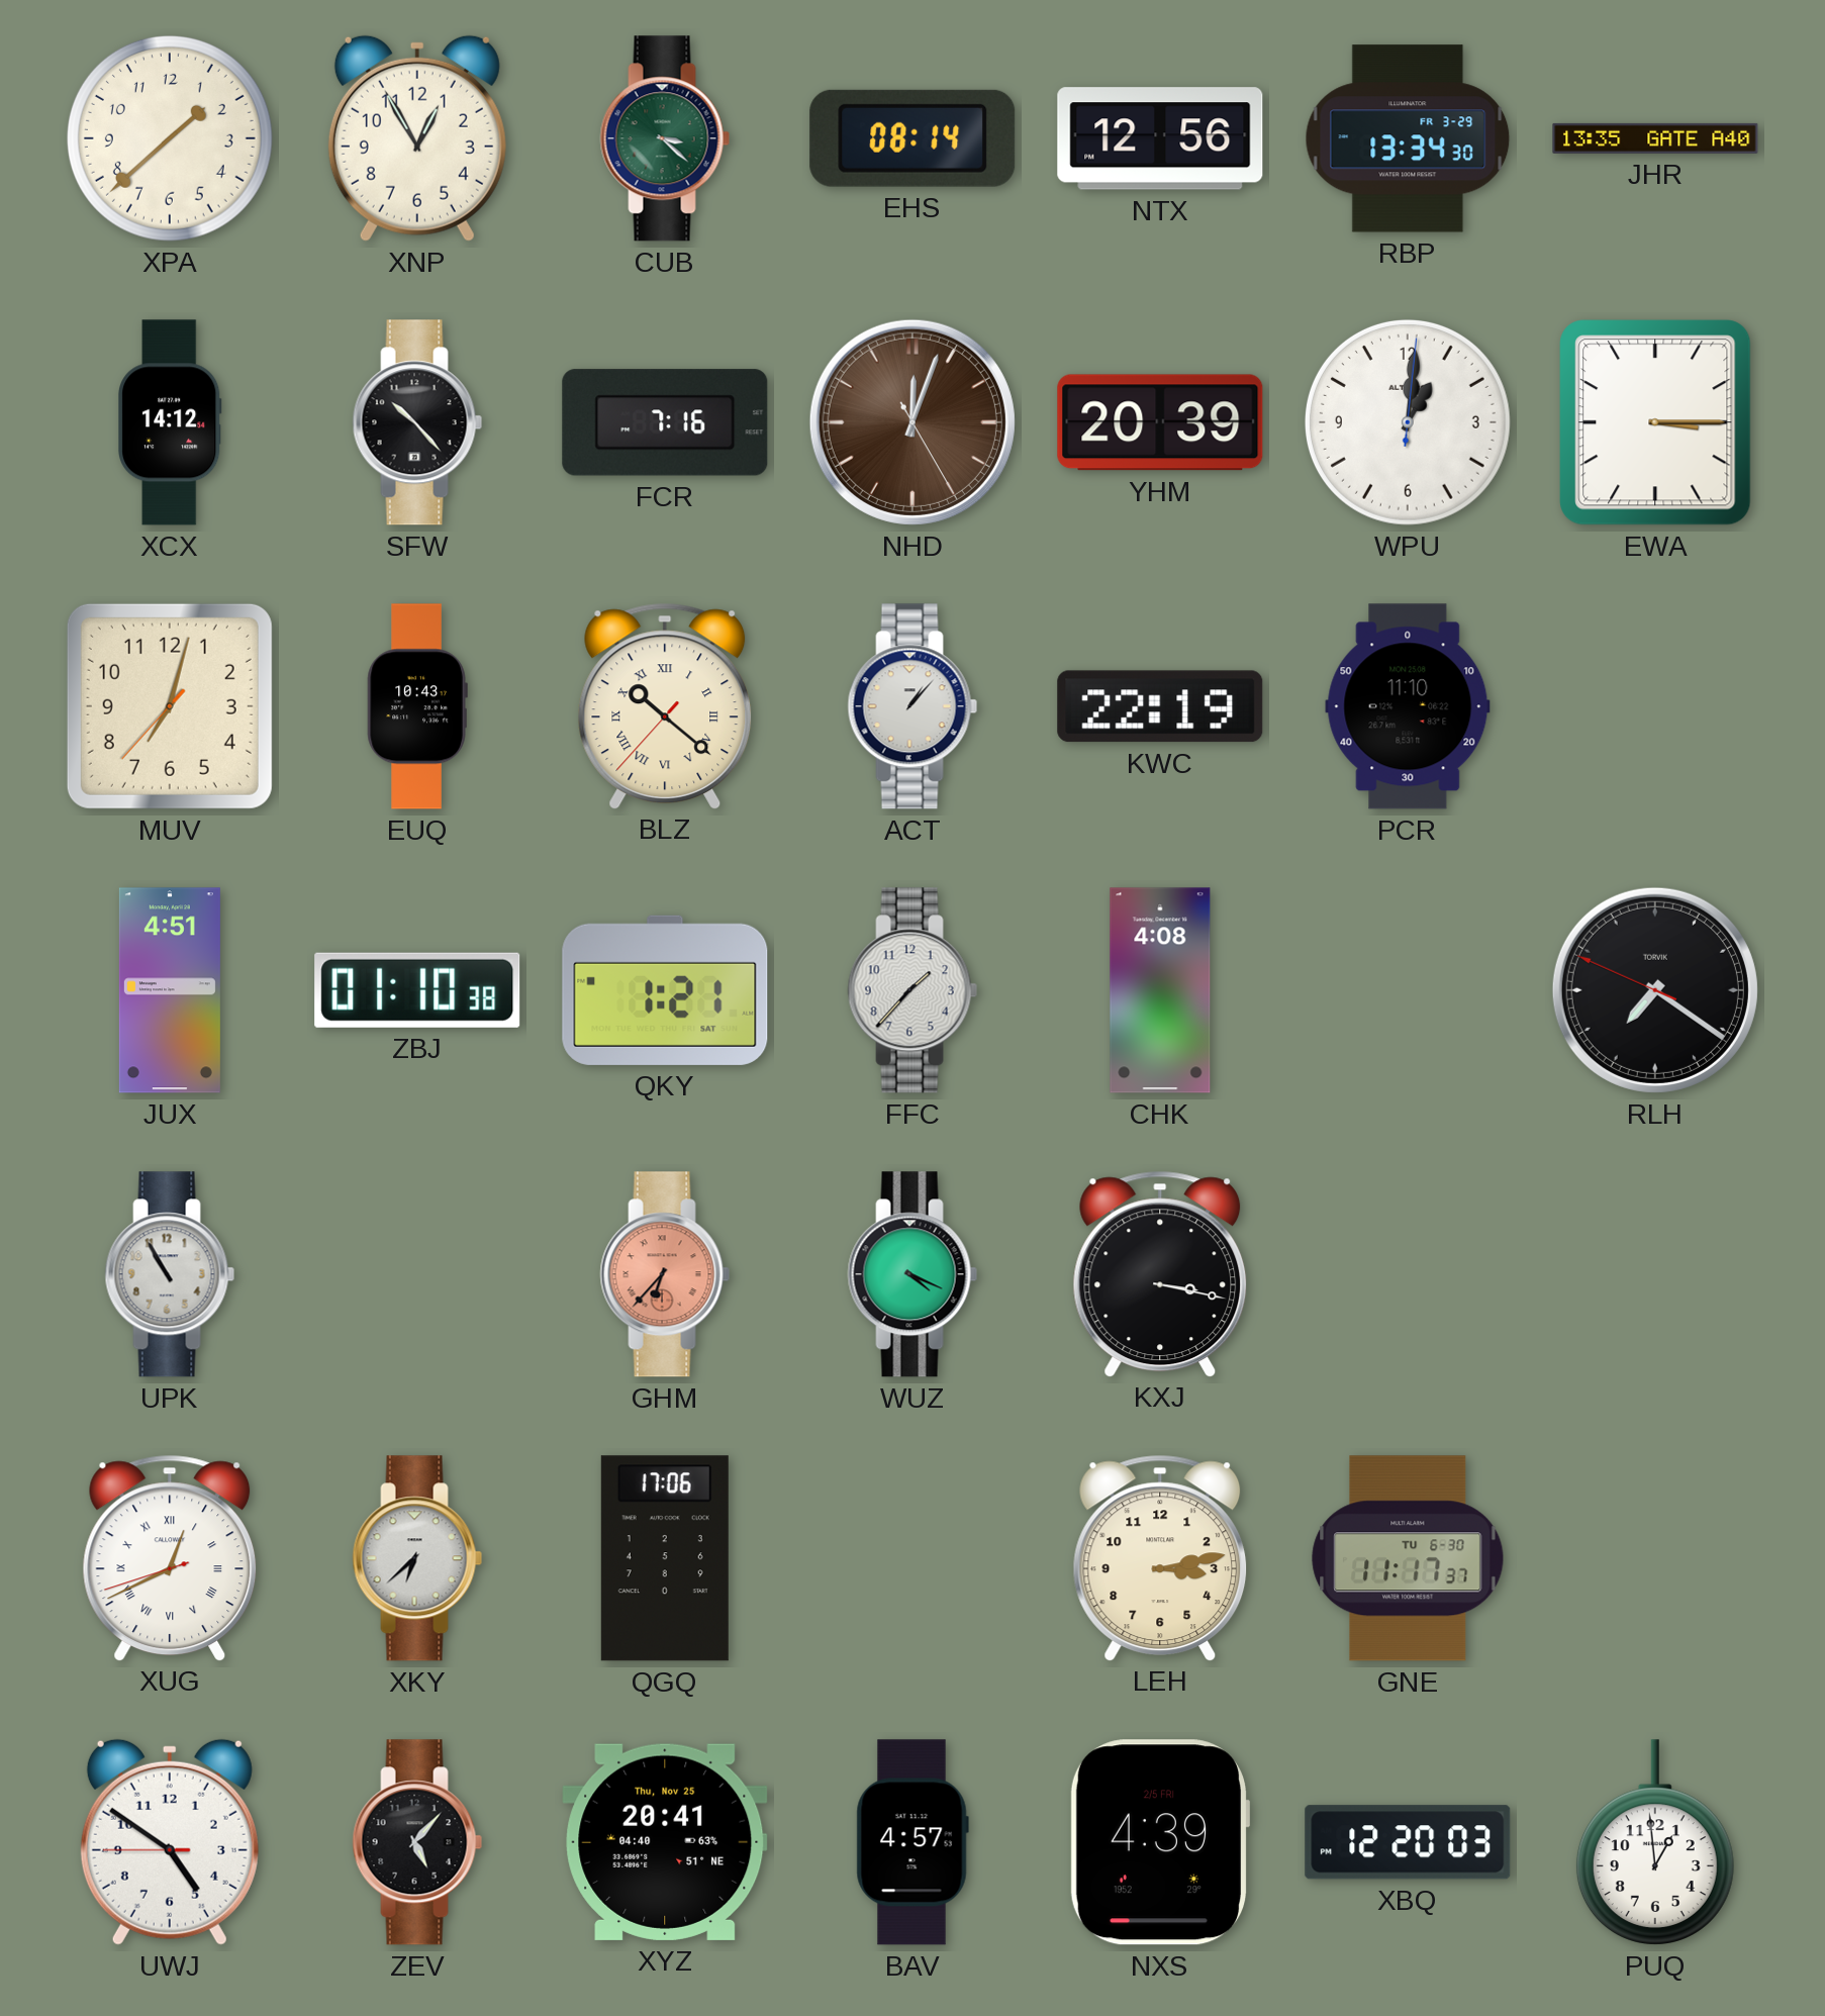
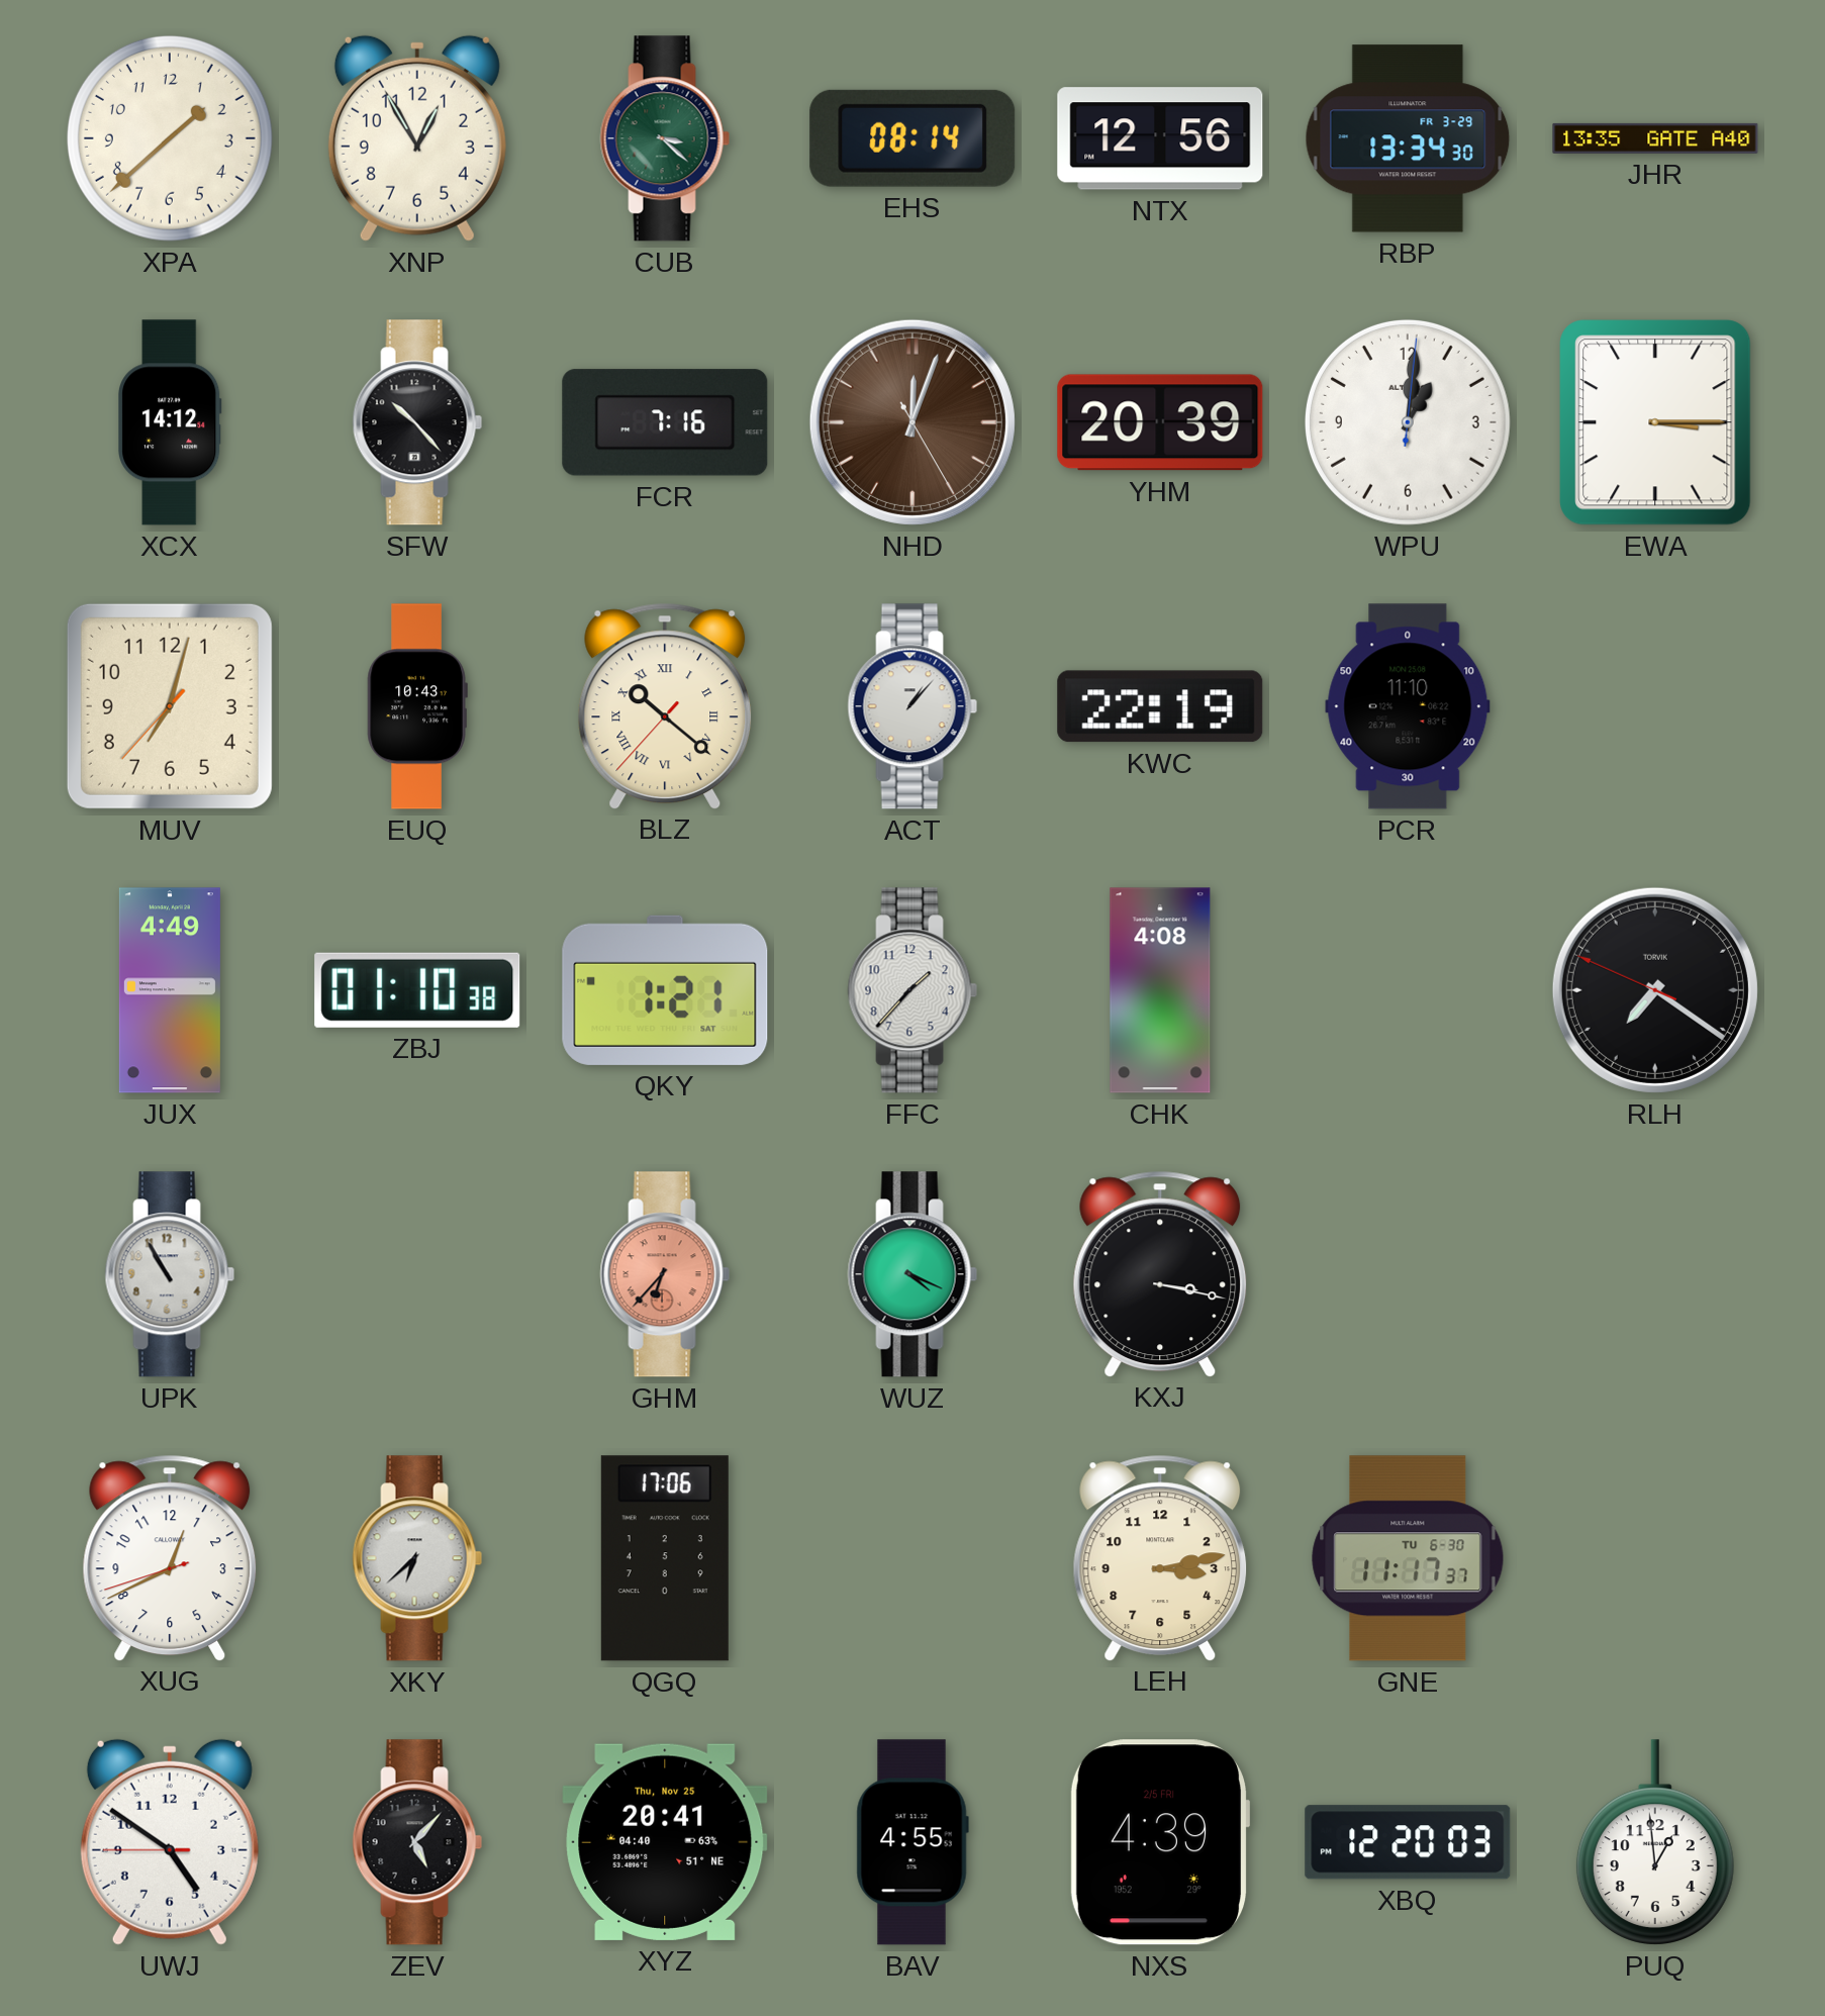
JUX: 4:51 -> 4:49
XUG numerals: Roman -> Arabic
BAV: 4:57 -> 4:55
